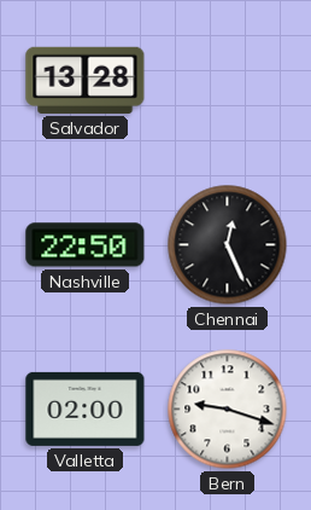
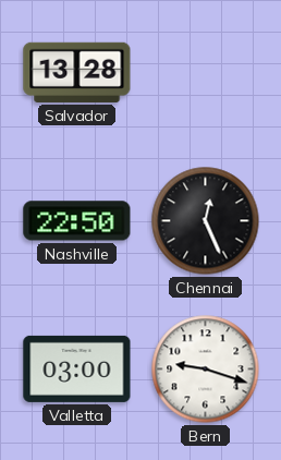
Valletta: 02:00 -> 03:00
